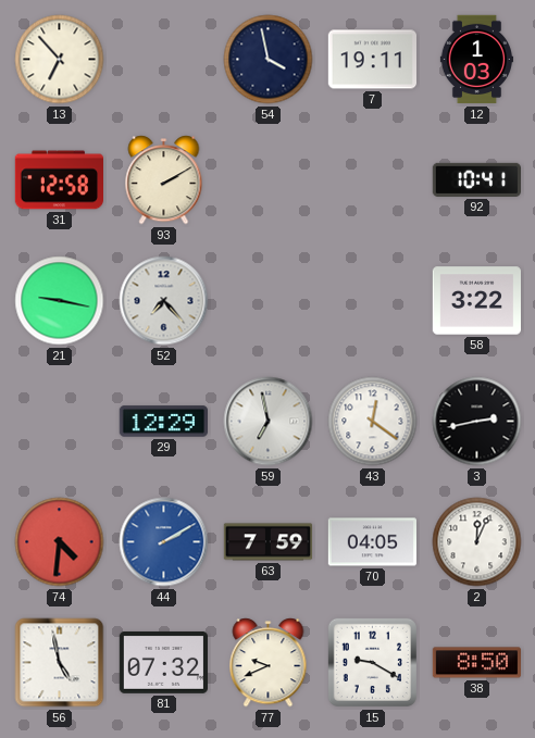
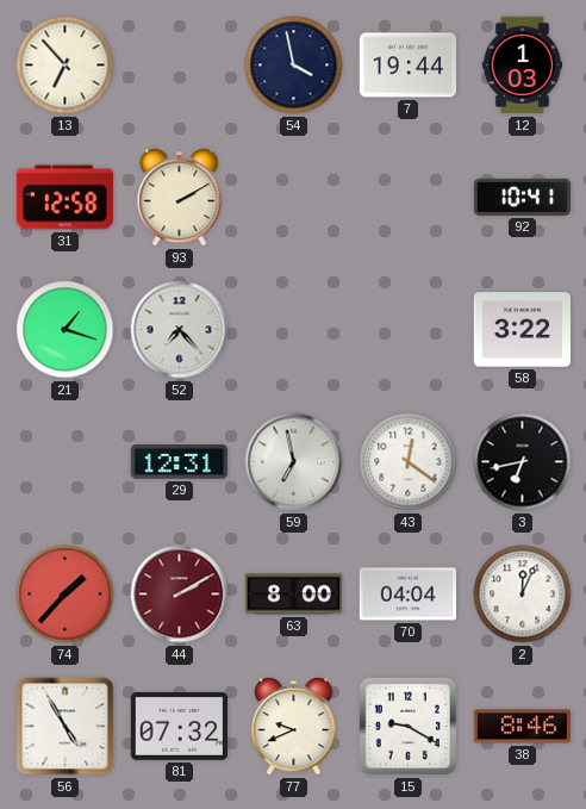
7: 19:11 -> 19:44
21: 9:17 -> 1:18
29: 12:29 -> 12:31
3: 2:43 -> 6:43
74: 4:31 -> 1:37
44 dial: blue -> burgundy
63: 7:59 -> 8:00
70: 04:05 -> 04:04
56: 4:58 -> 4:55
38: 8:50 -> 8:46
